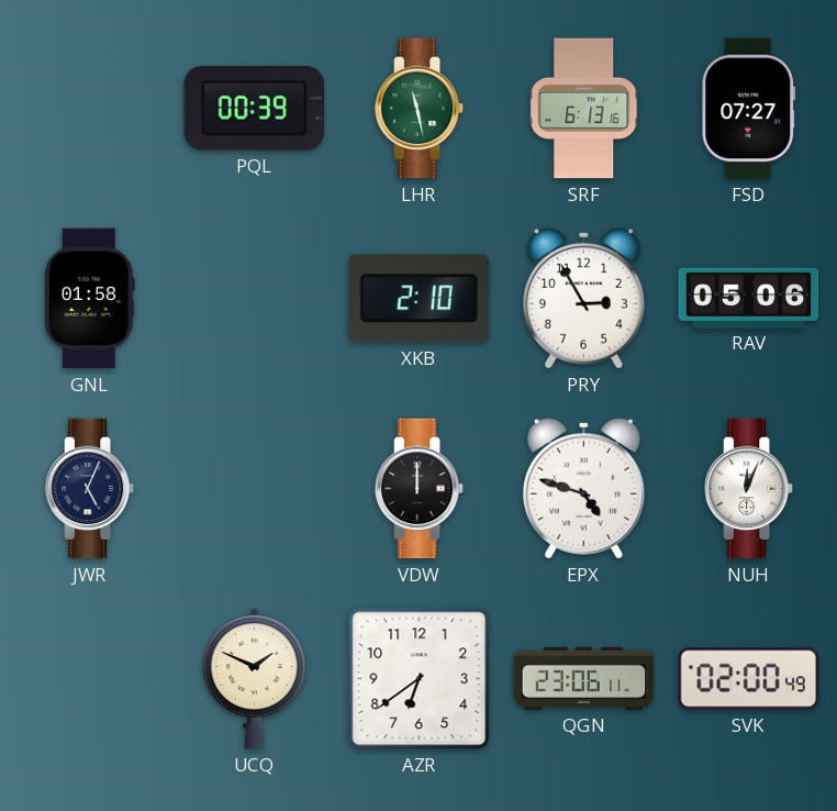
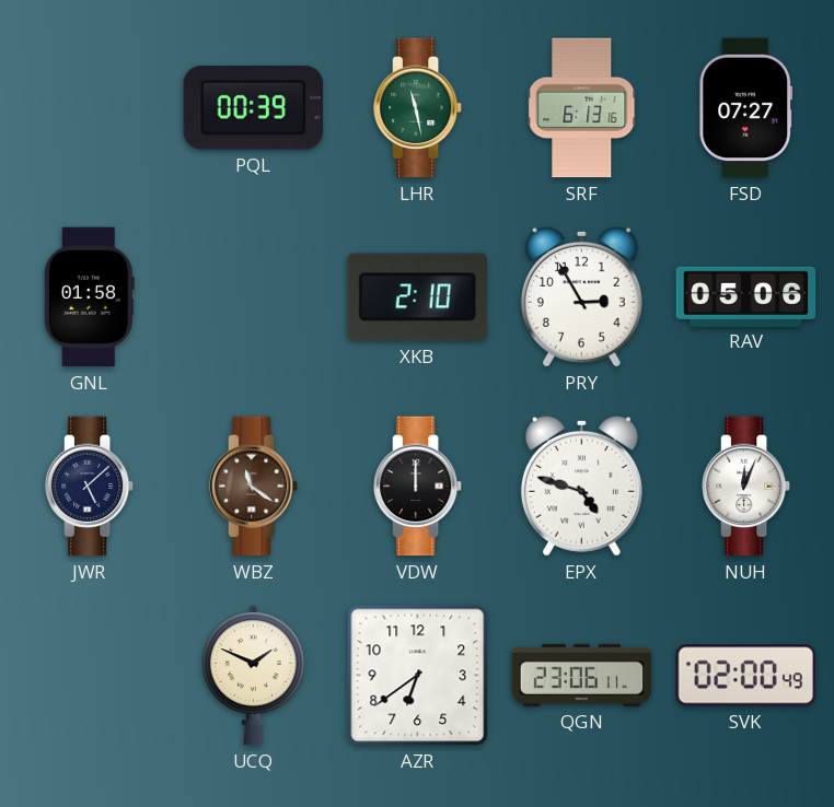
JWR: 5:04 -> 5:08
WBZ: none -> 11:21
